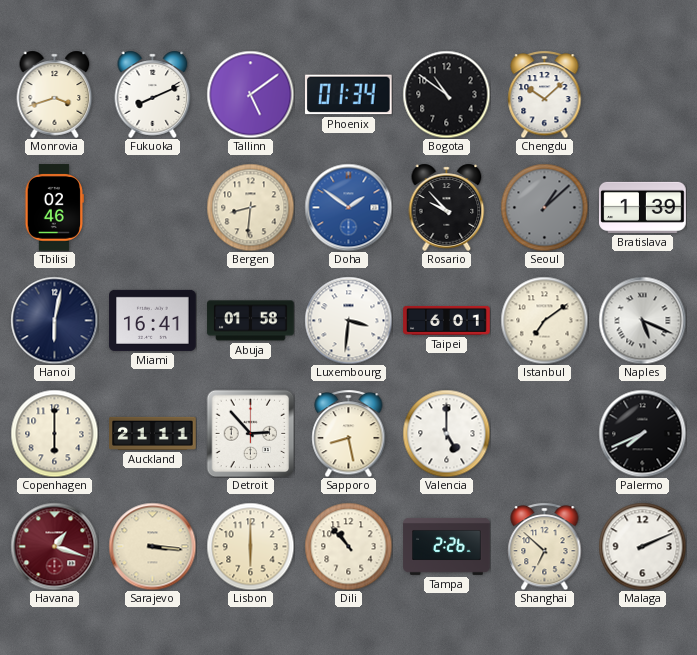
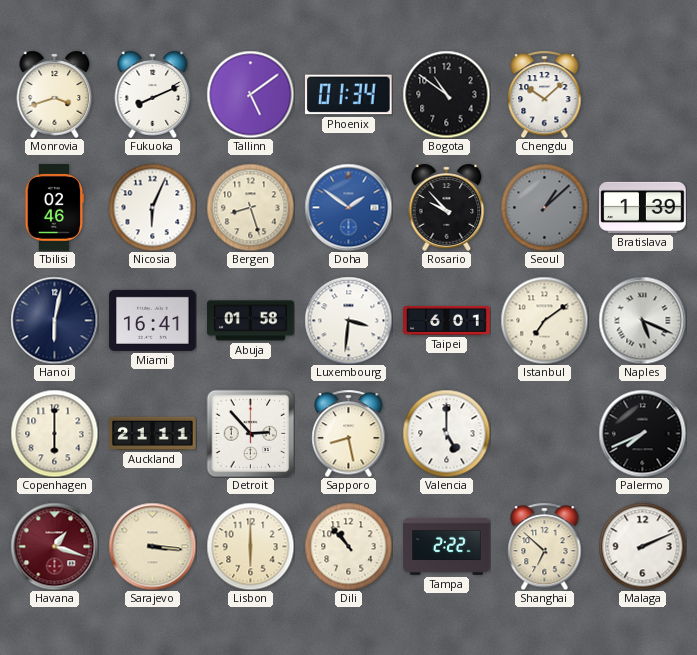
Nicosia: none -> 6:04
Bergen: 8:31 -> 8:27
Tampa: 2:26 -> 2:22
